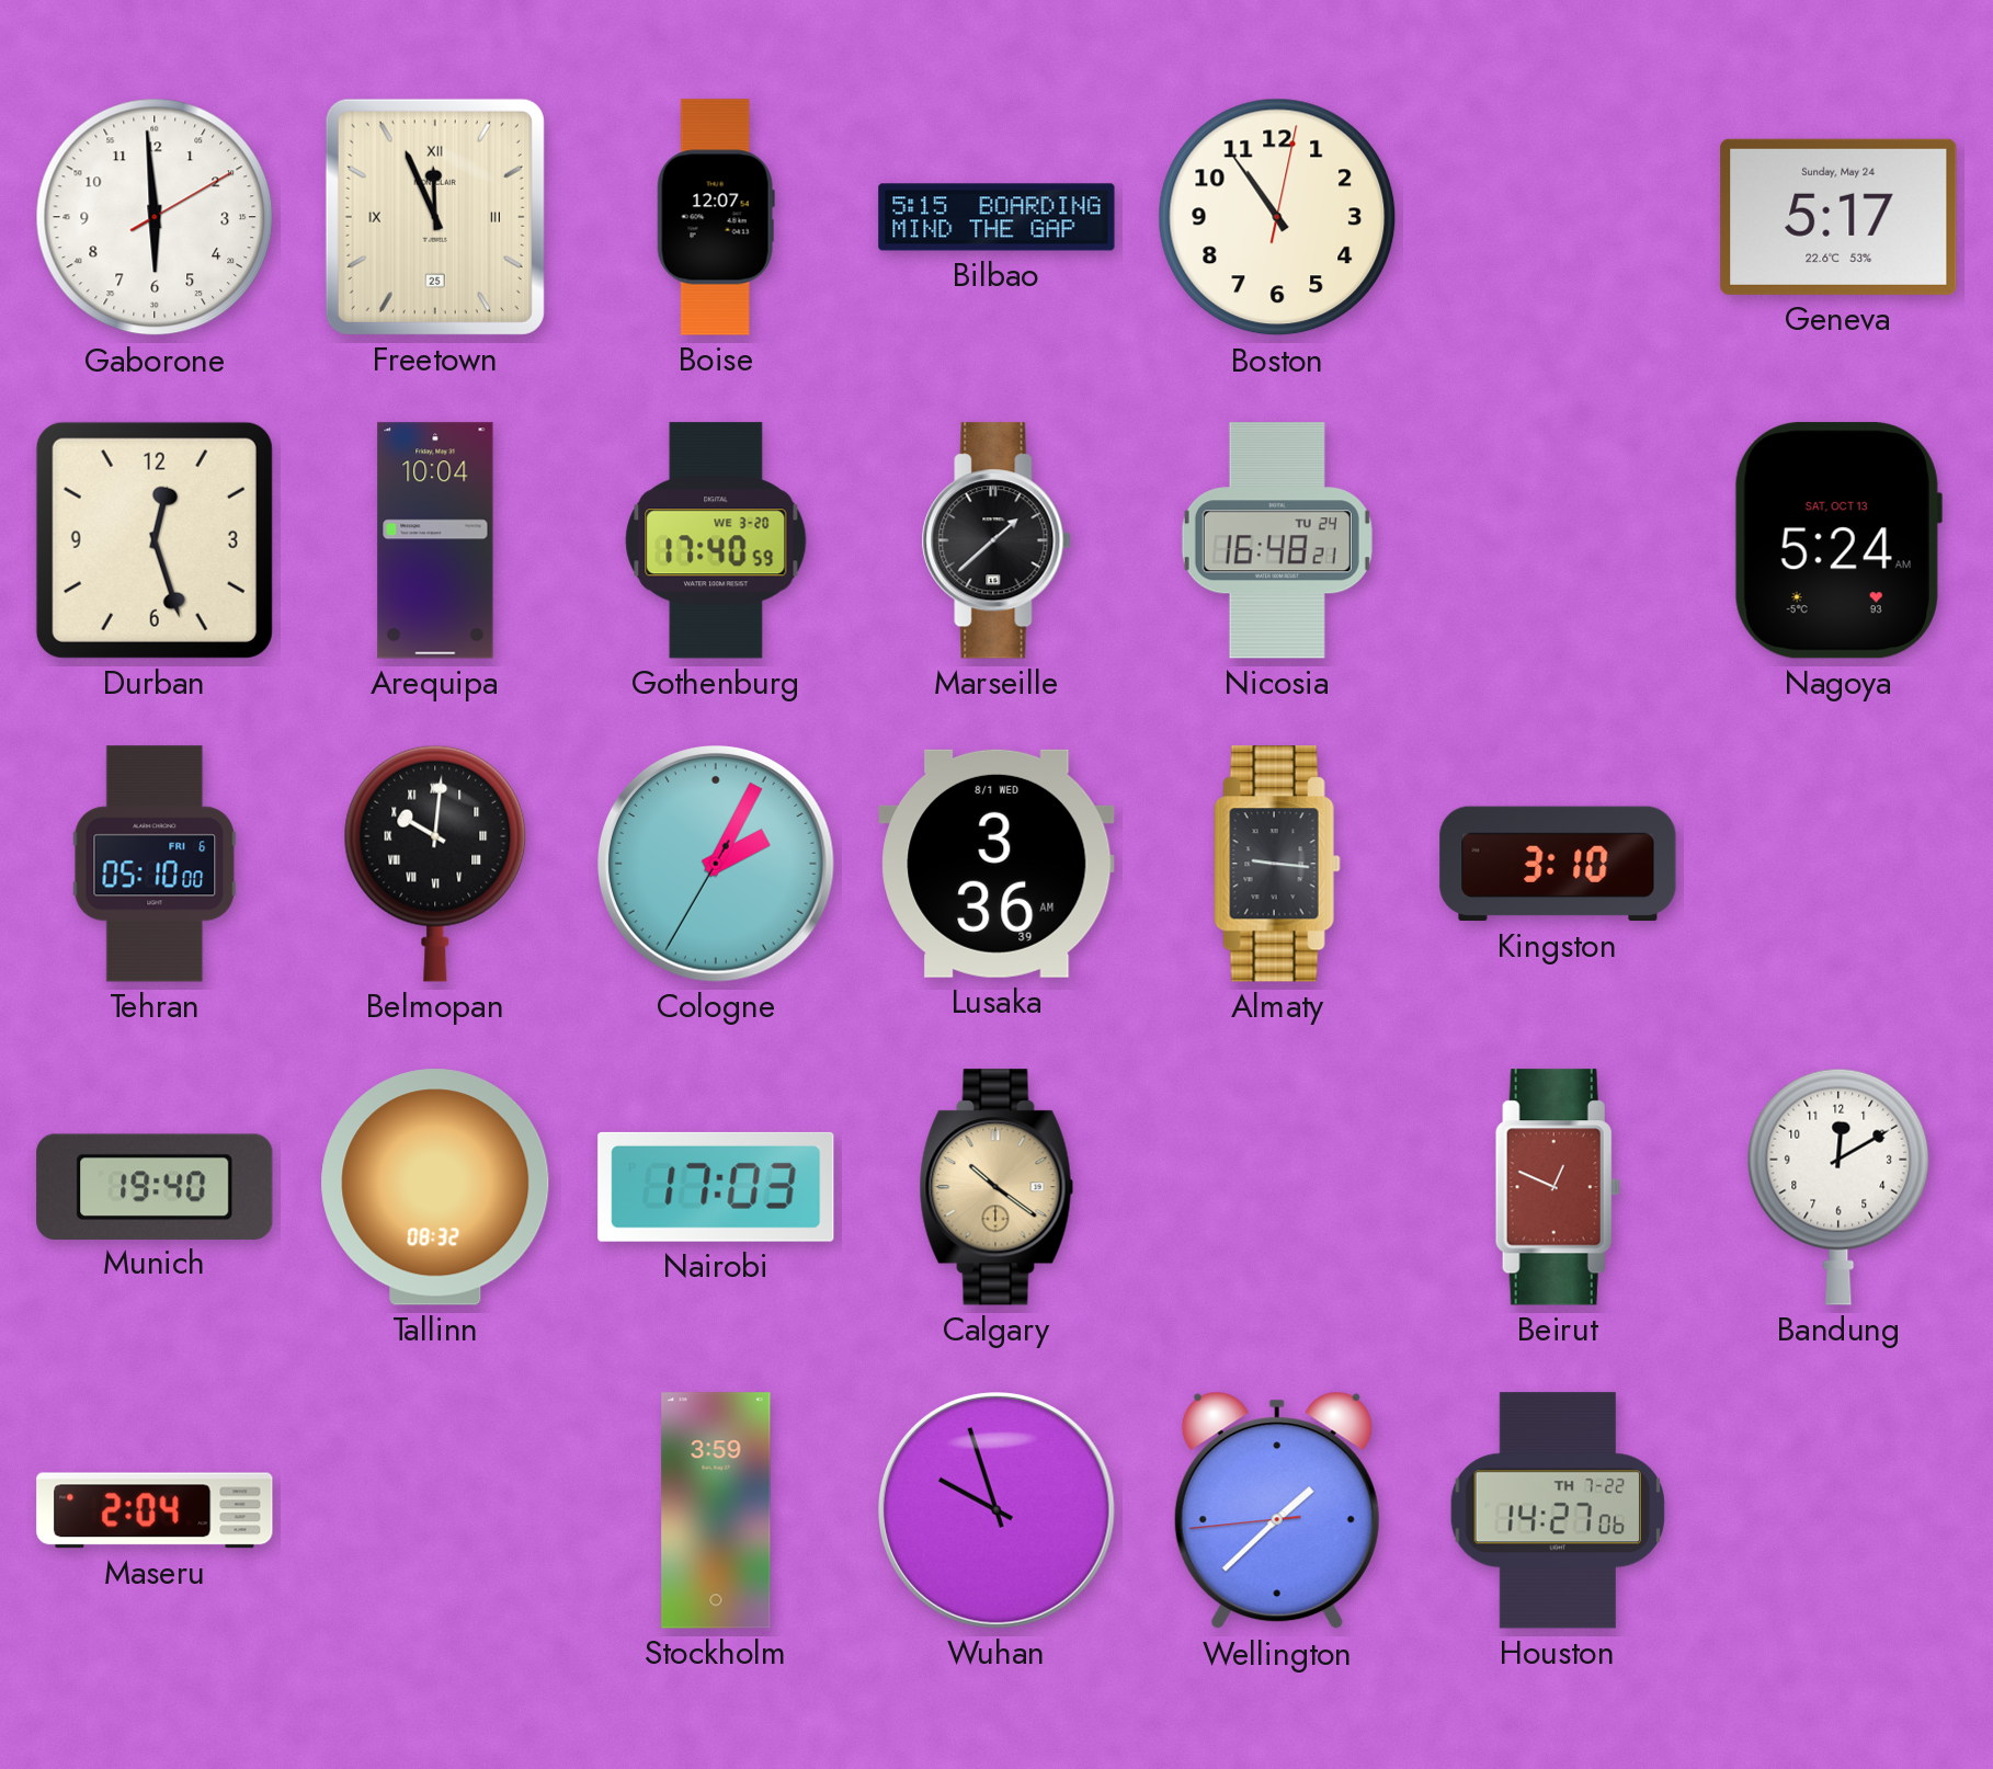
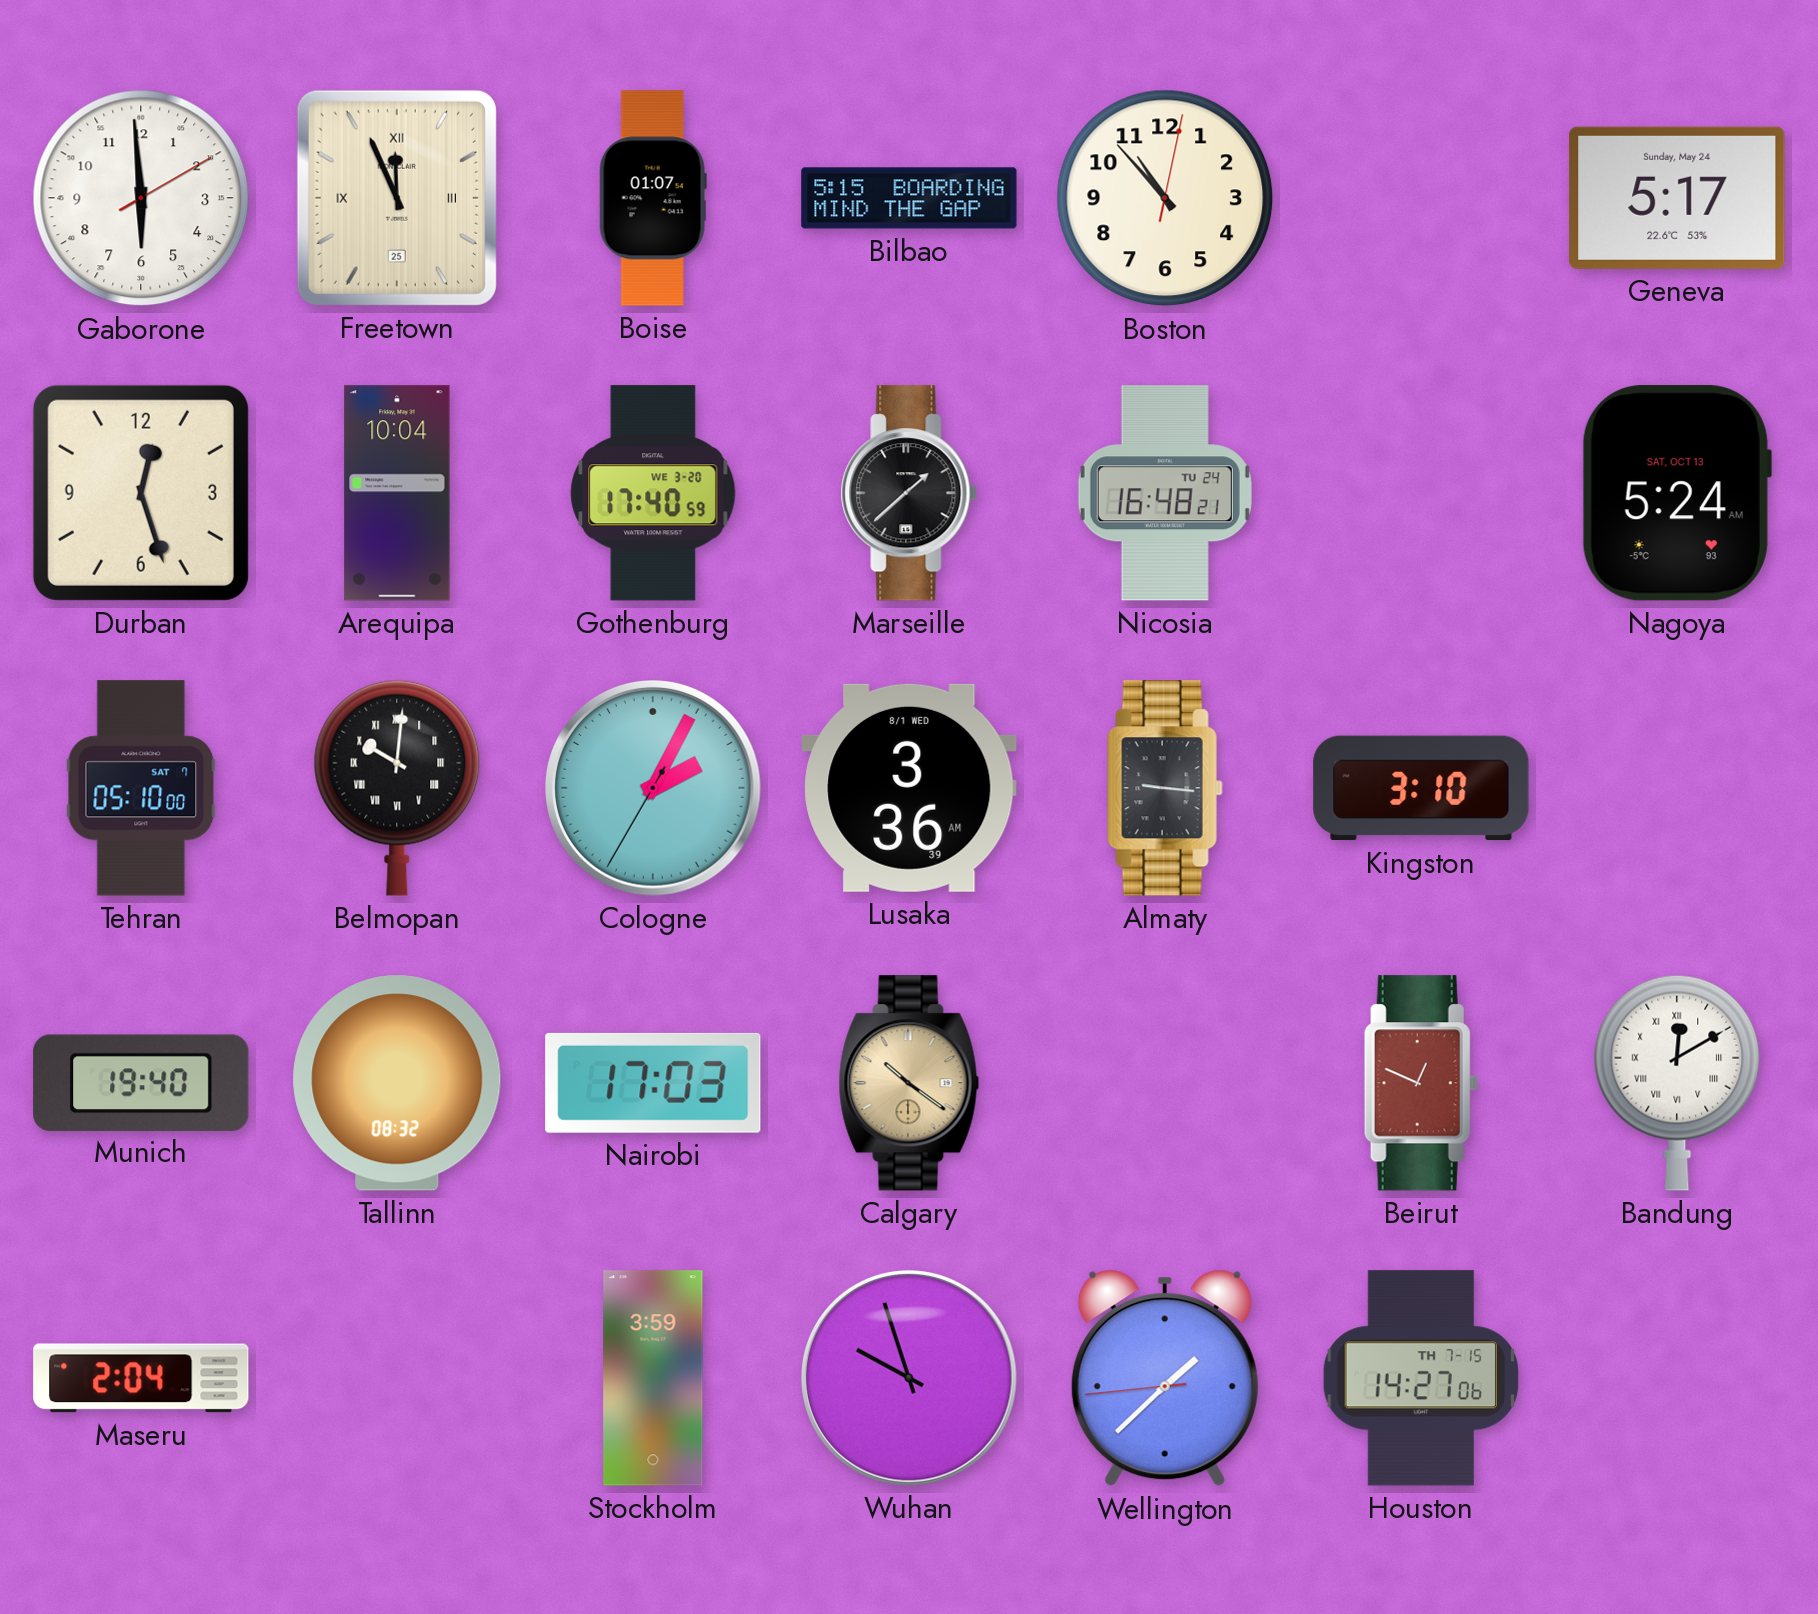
Boise: 12:07 -> 01:07
Boston: 10:54 -> 10:53
Tehran date: FRI 6 -> SAT 7
Bandung numerals: Arabic -> Roman
Houston date: TH 7-22 -> TH 7-15
